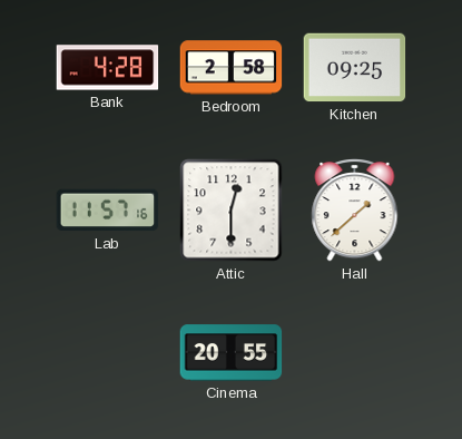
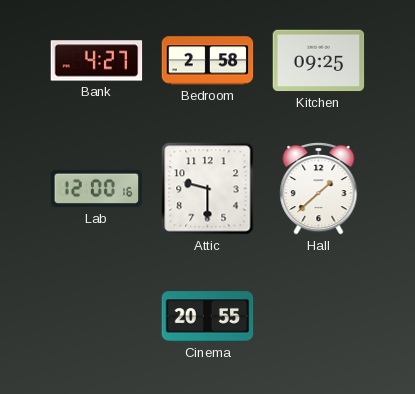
Bank: 4:28 -> 4:27
Lab: 11:57 -> 12:00
Attic: 12:30 -> 9:30
